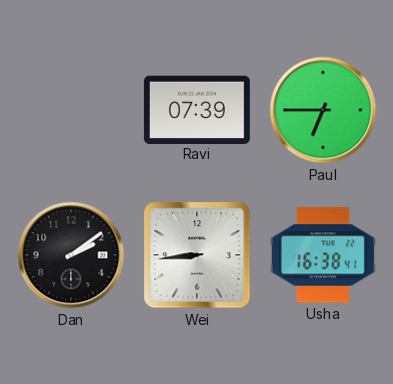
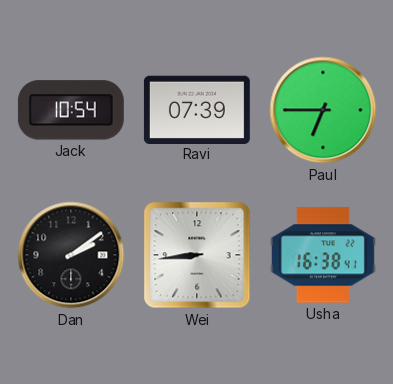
Jack: none -> 10:54
